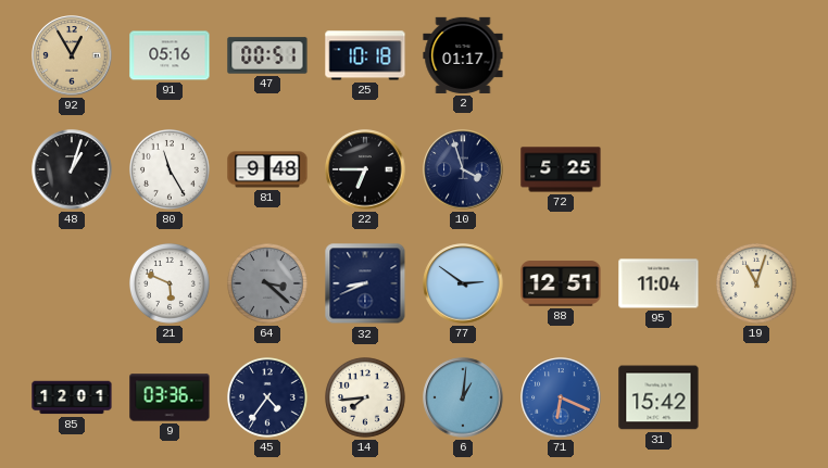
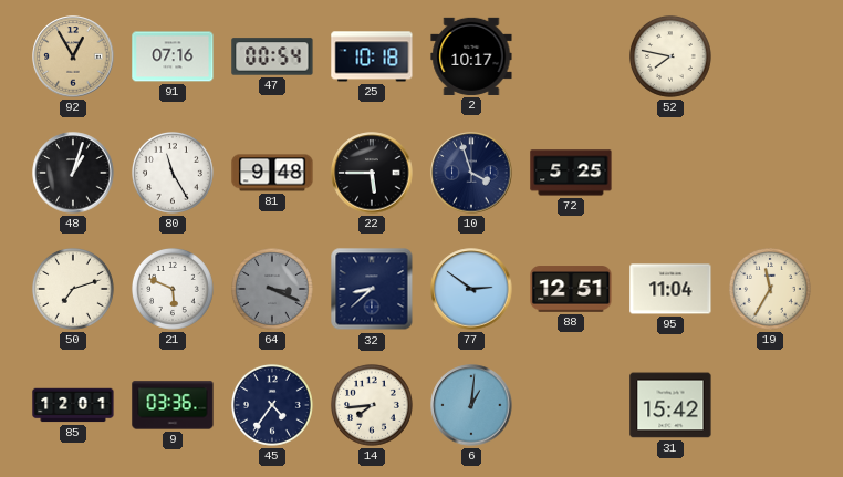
91: 05:16 -> 07:16
47: 00:51 -> 00:54
2: 01:17 -> 10:17
52: none -> 7:47
22: 6:45 -> 5:45
50: none -> 7:12
64: 3:22 -> 3:19
32: 8:41 -> 8:38
19: 11:03 -> 11:35
71: 6:19 -> none
